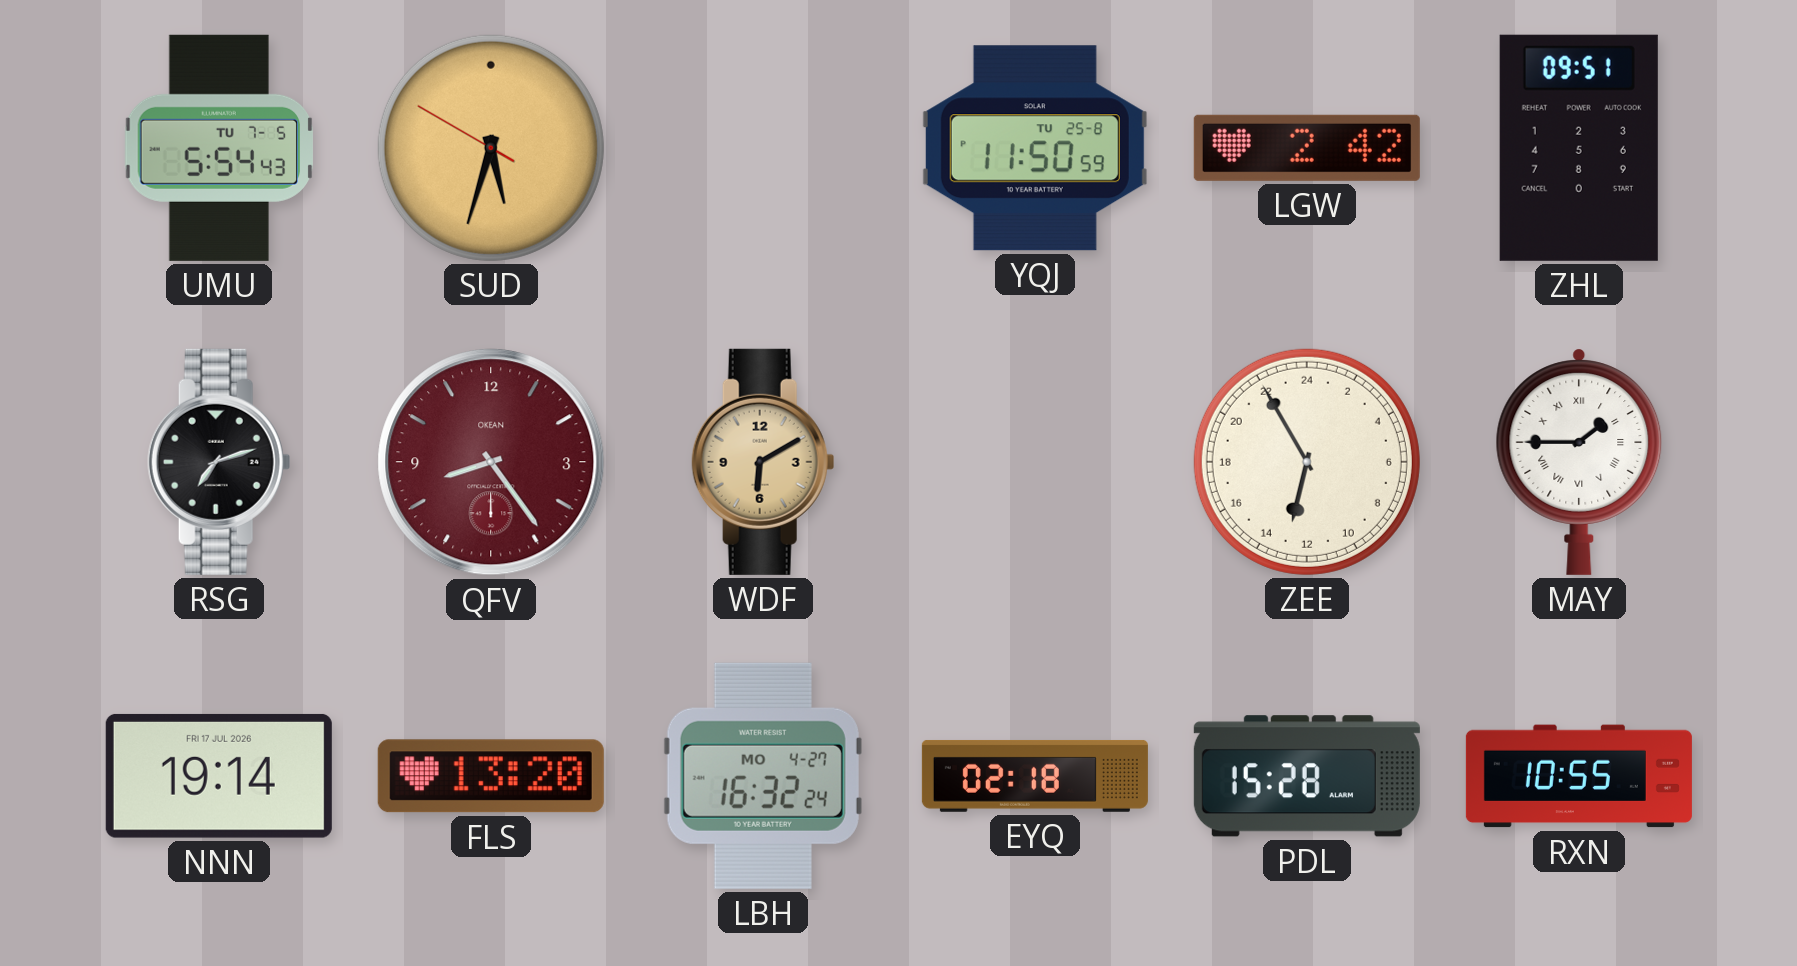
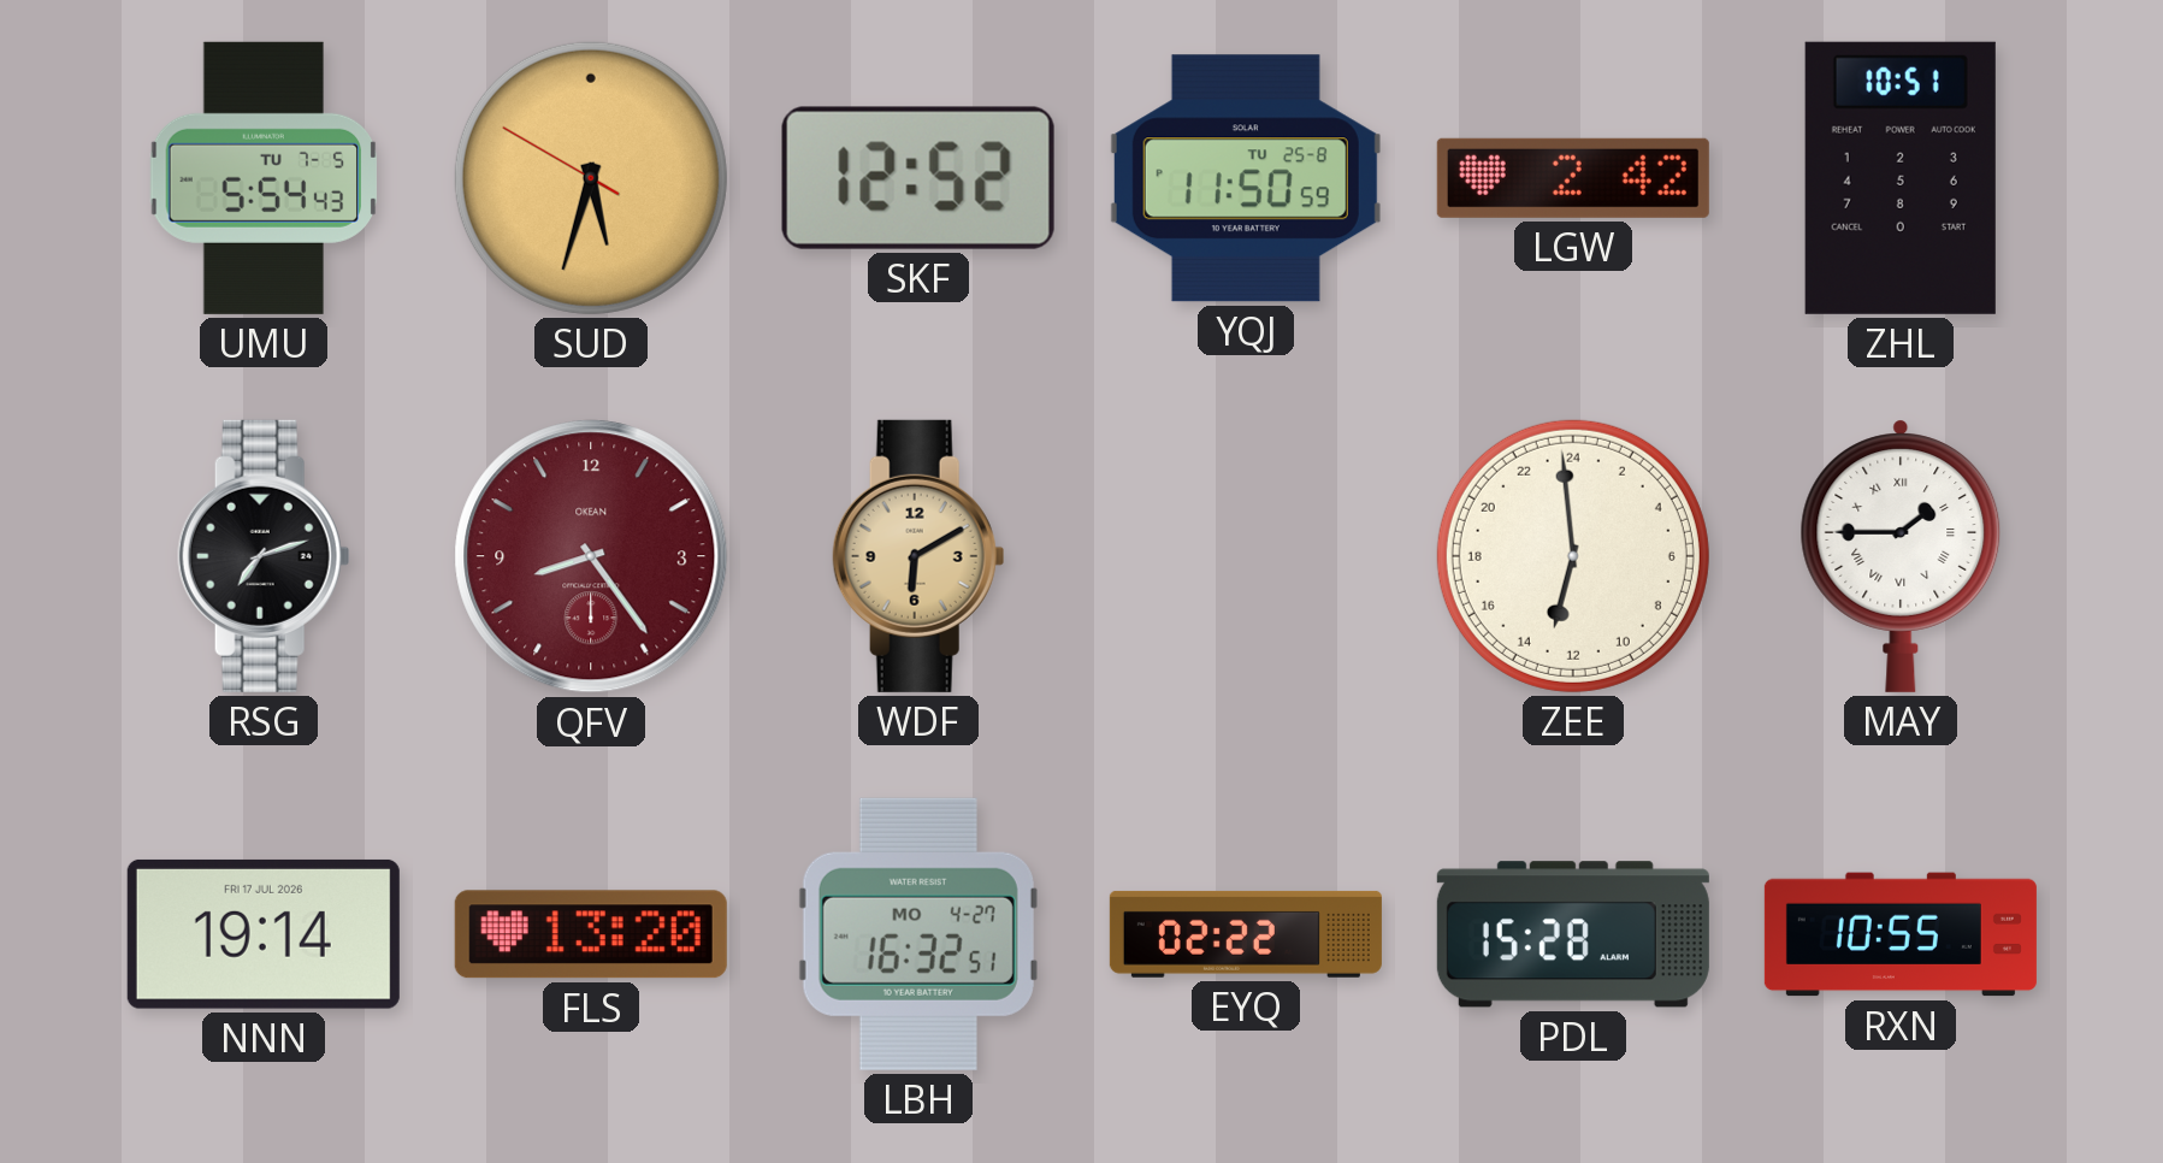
SKF: none -> 12:52
ZHL: 09:51 -> 10:51
ZEE: 12:55 -> 12:59
LBH: 16:32:24 -> 16:32:51
EYQ: 02:18 -> 02:22
